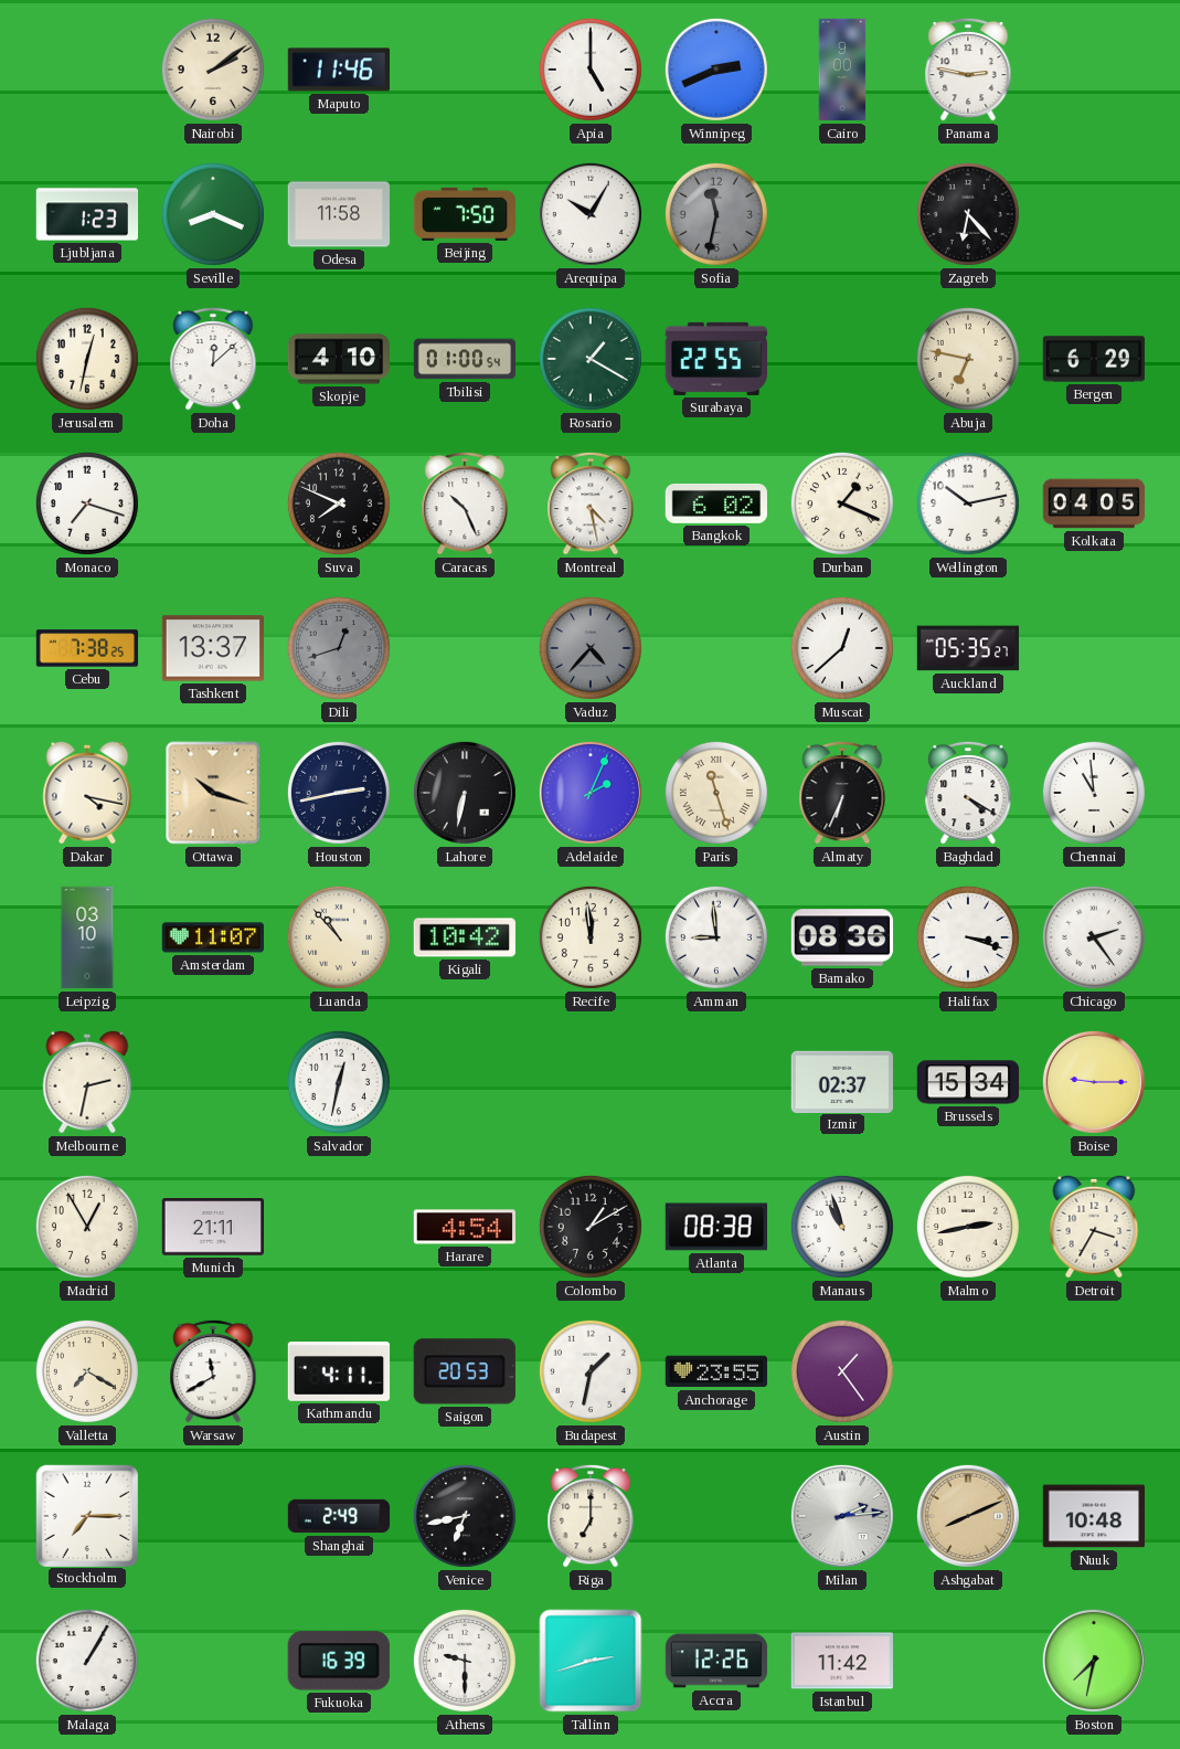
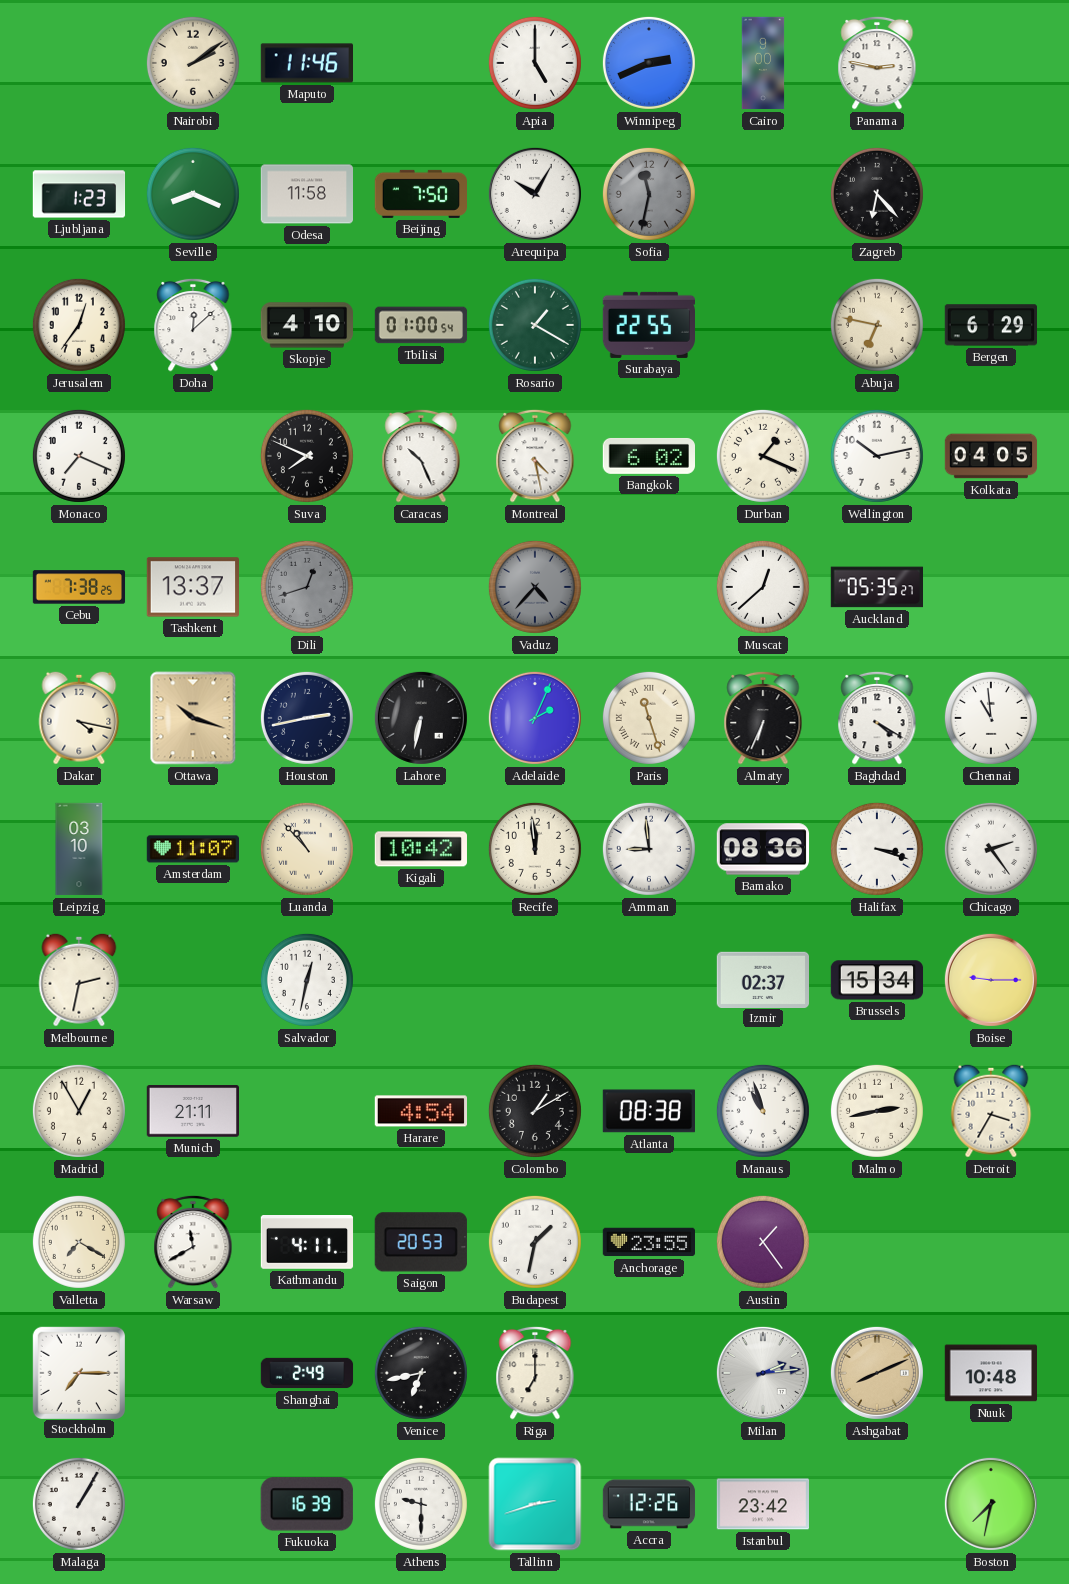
Jerusalem: 12:32 -> 12:36
Monaco: 7:18 -> 7:19
Istanbul: 11:42 -> 23:42
